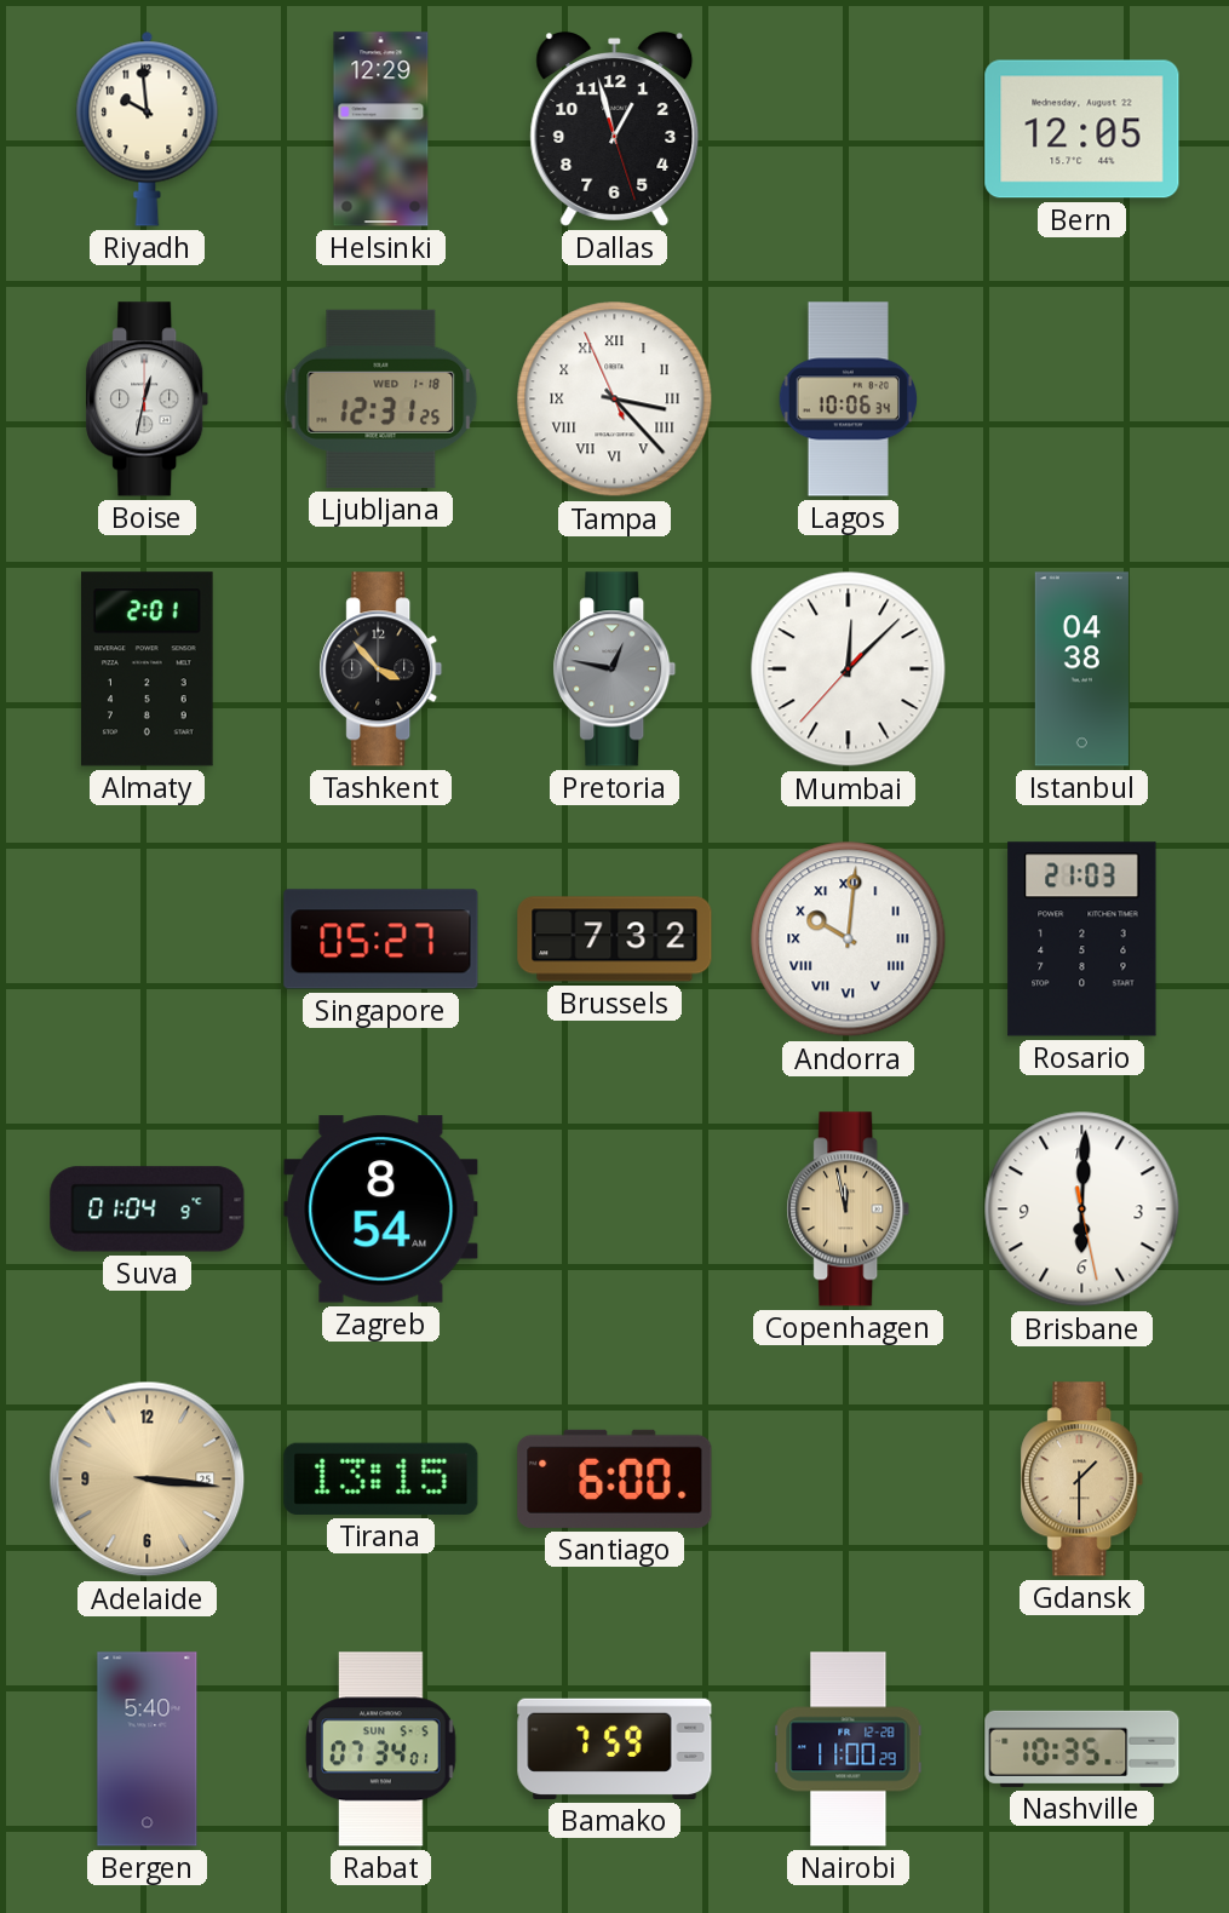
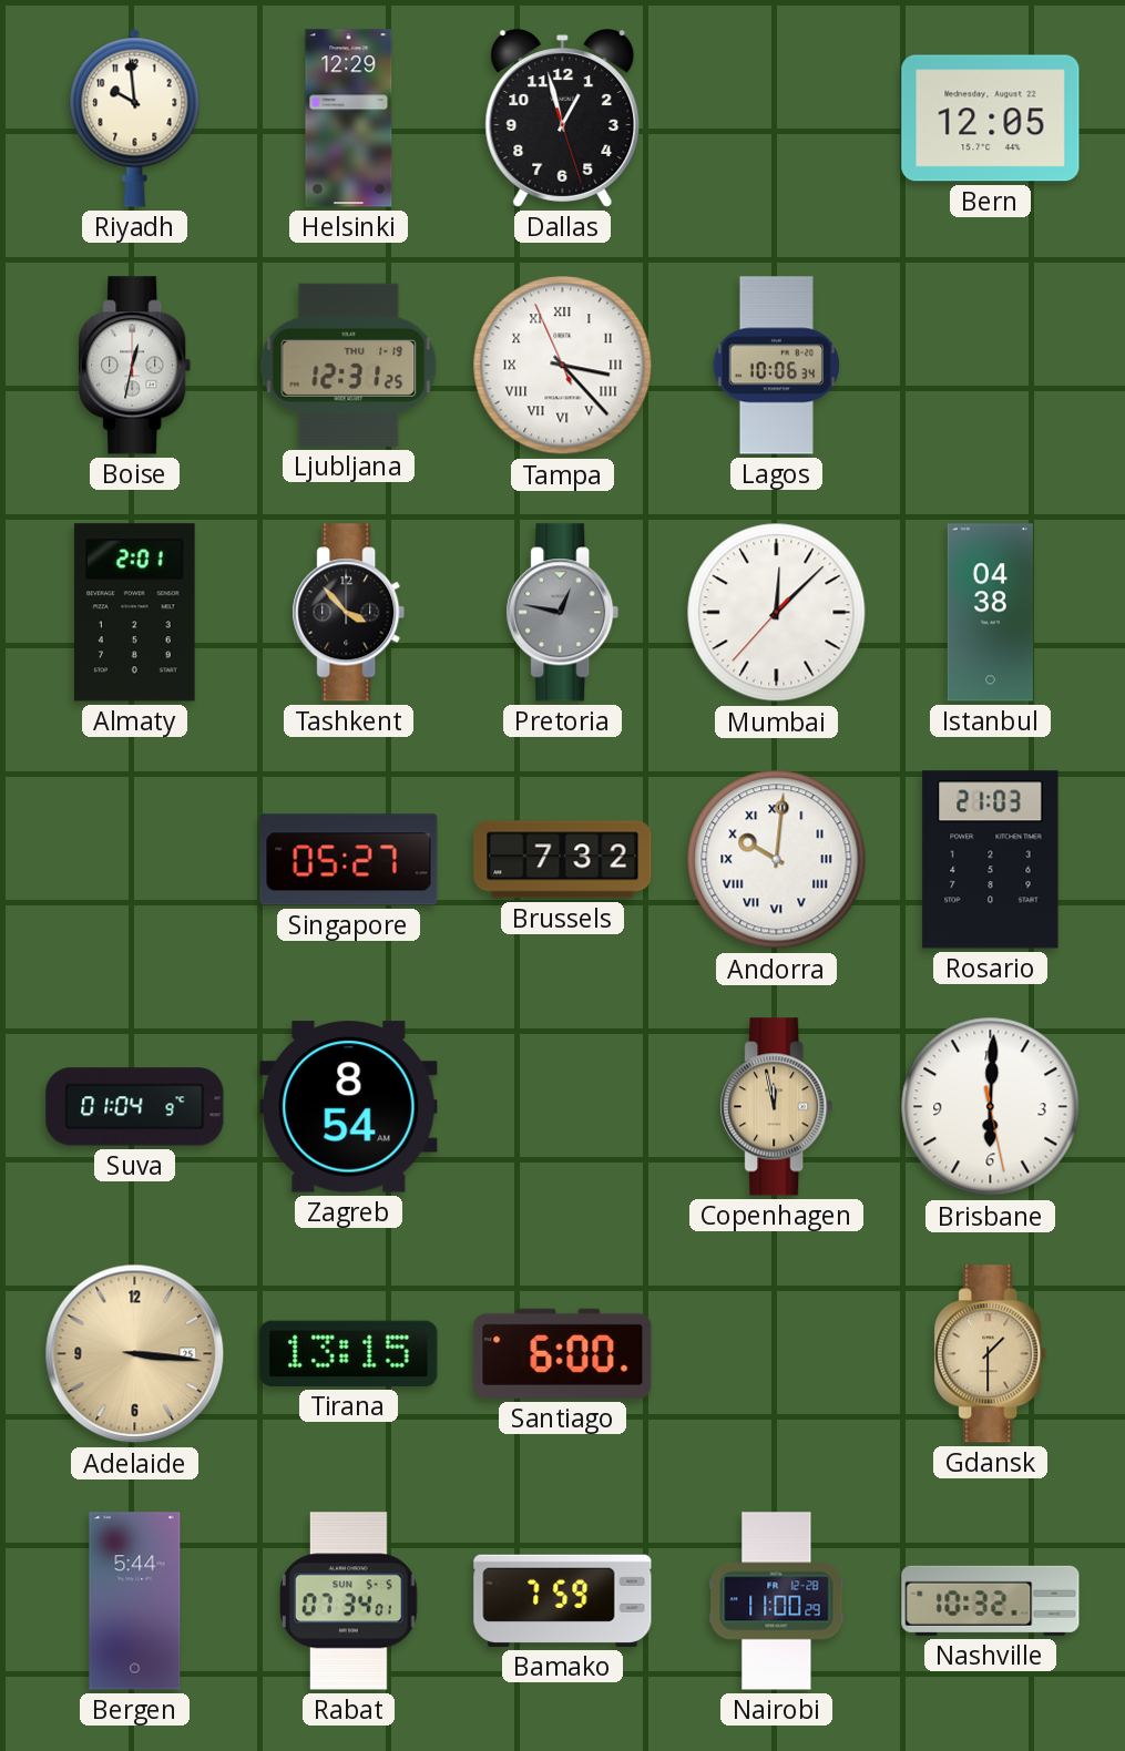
Ljubljana date: WED 1-18 -> THU 1-19
Bergen: 5:40 -> 5:44
Nashville: 10:35 -> 10:32
